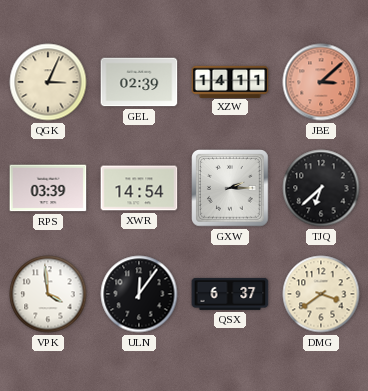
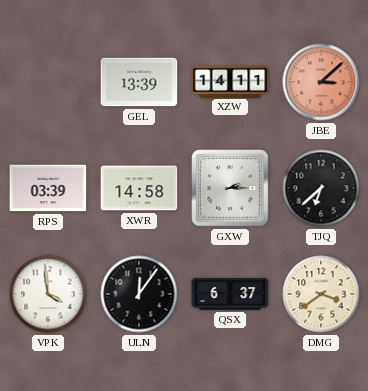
QGK: 3:04 -> none
GEL: 02:39 -> 13:39
XWR: 14:54 -> 14:58
